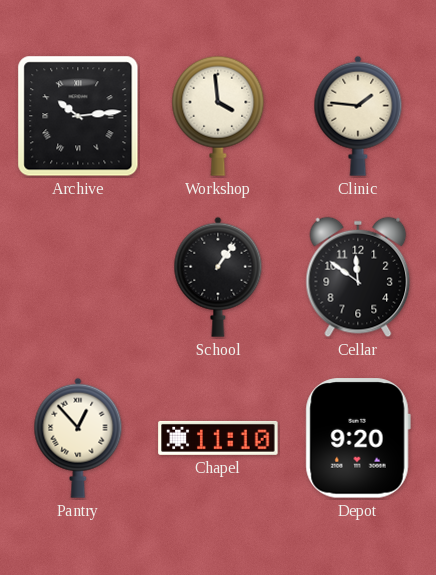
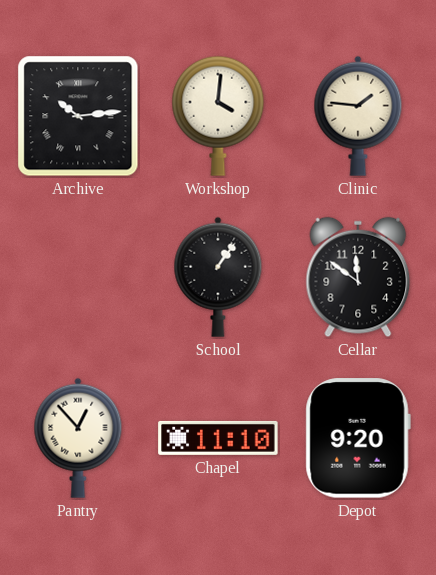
Workshop: 3:59 -> 4:01
